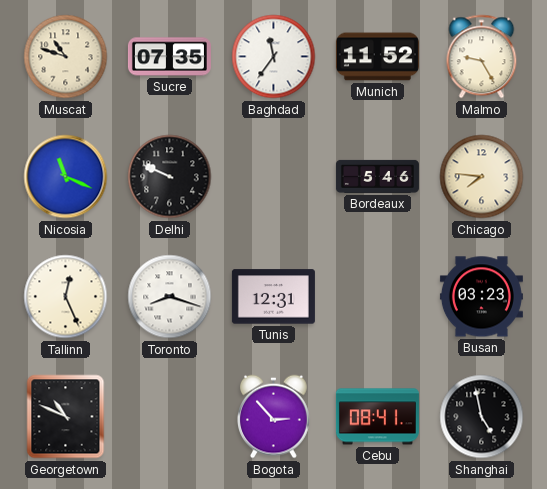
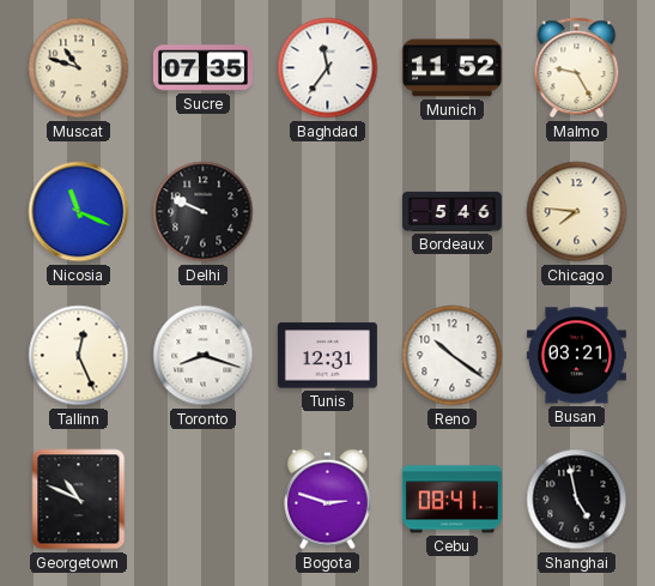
Reno: none -> 10:21
Busan: 03:23 -> 03:21
Bogota: 2:53 -> 2:48
